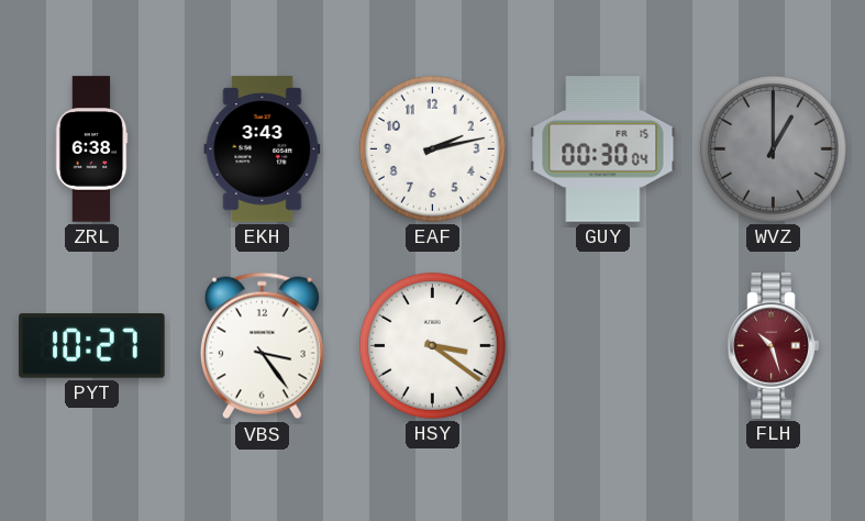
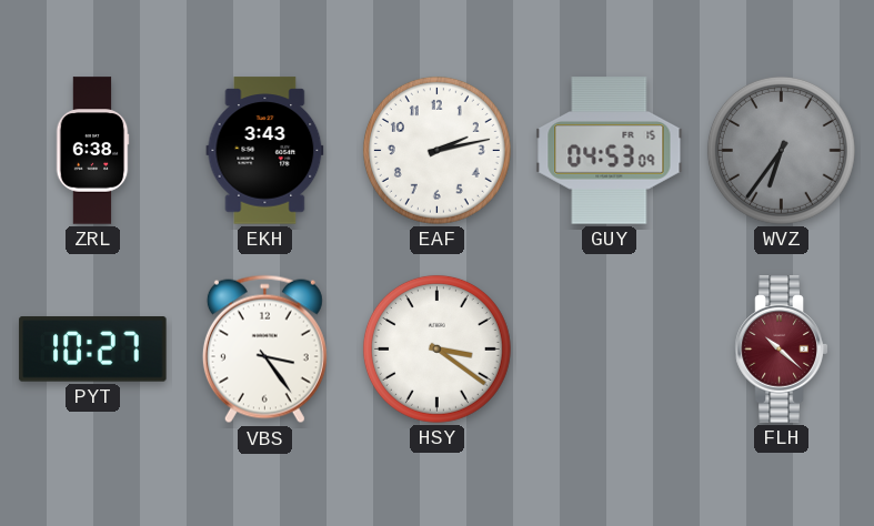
GUY: 00:30 -> 04:53
WVZ: 1:00 -> 6:36
FLH: 10:27 -> 10:22
